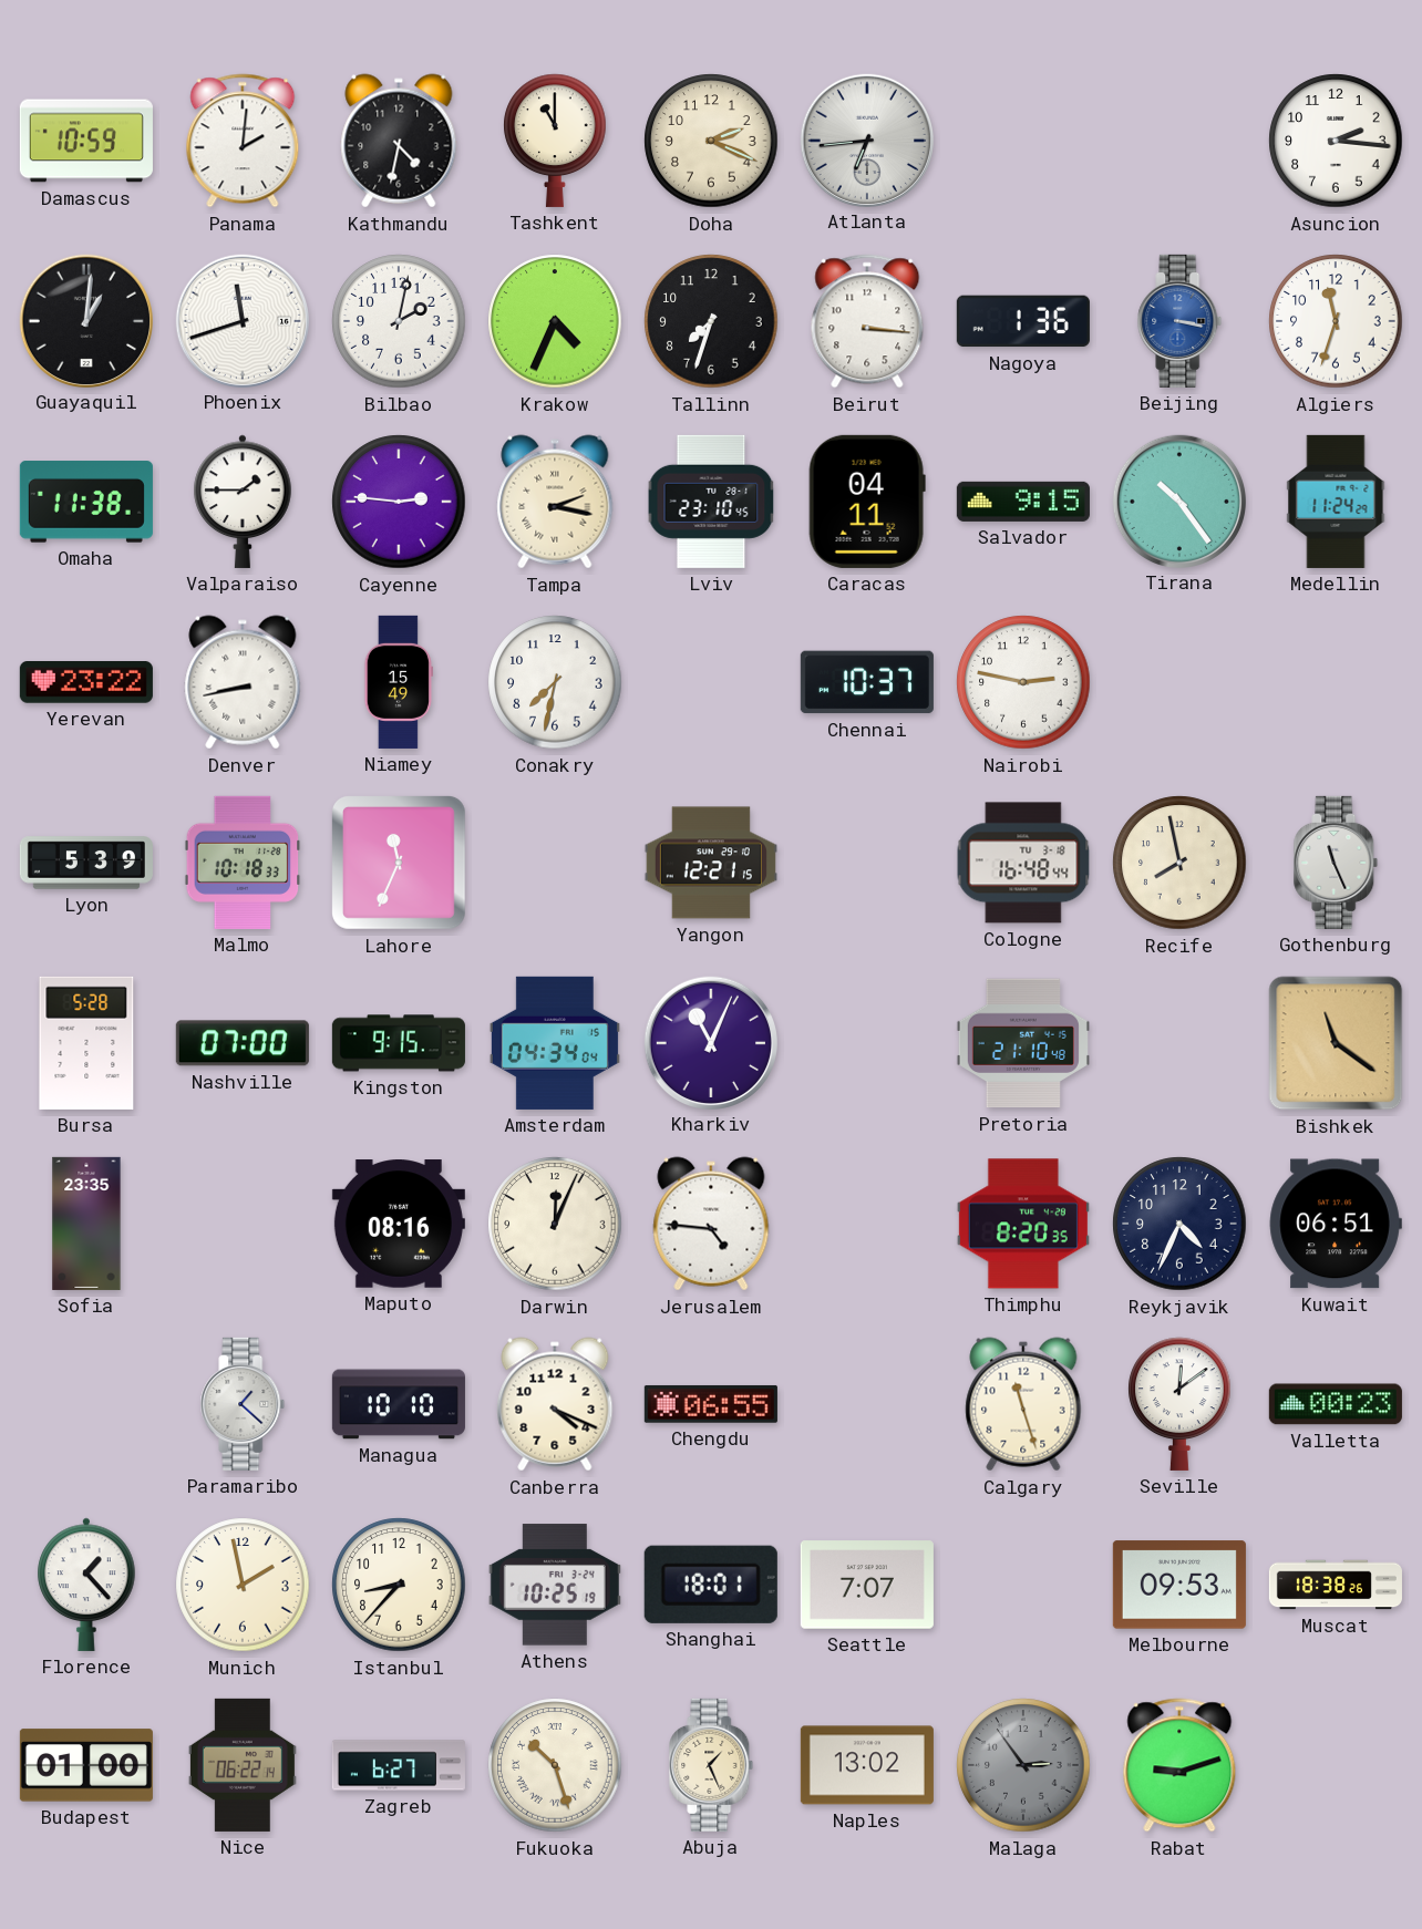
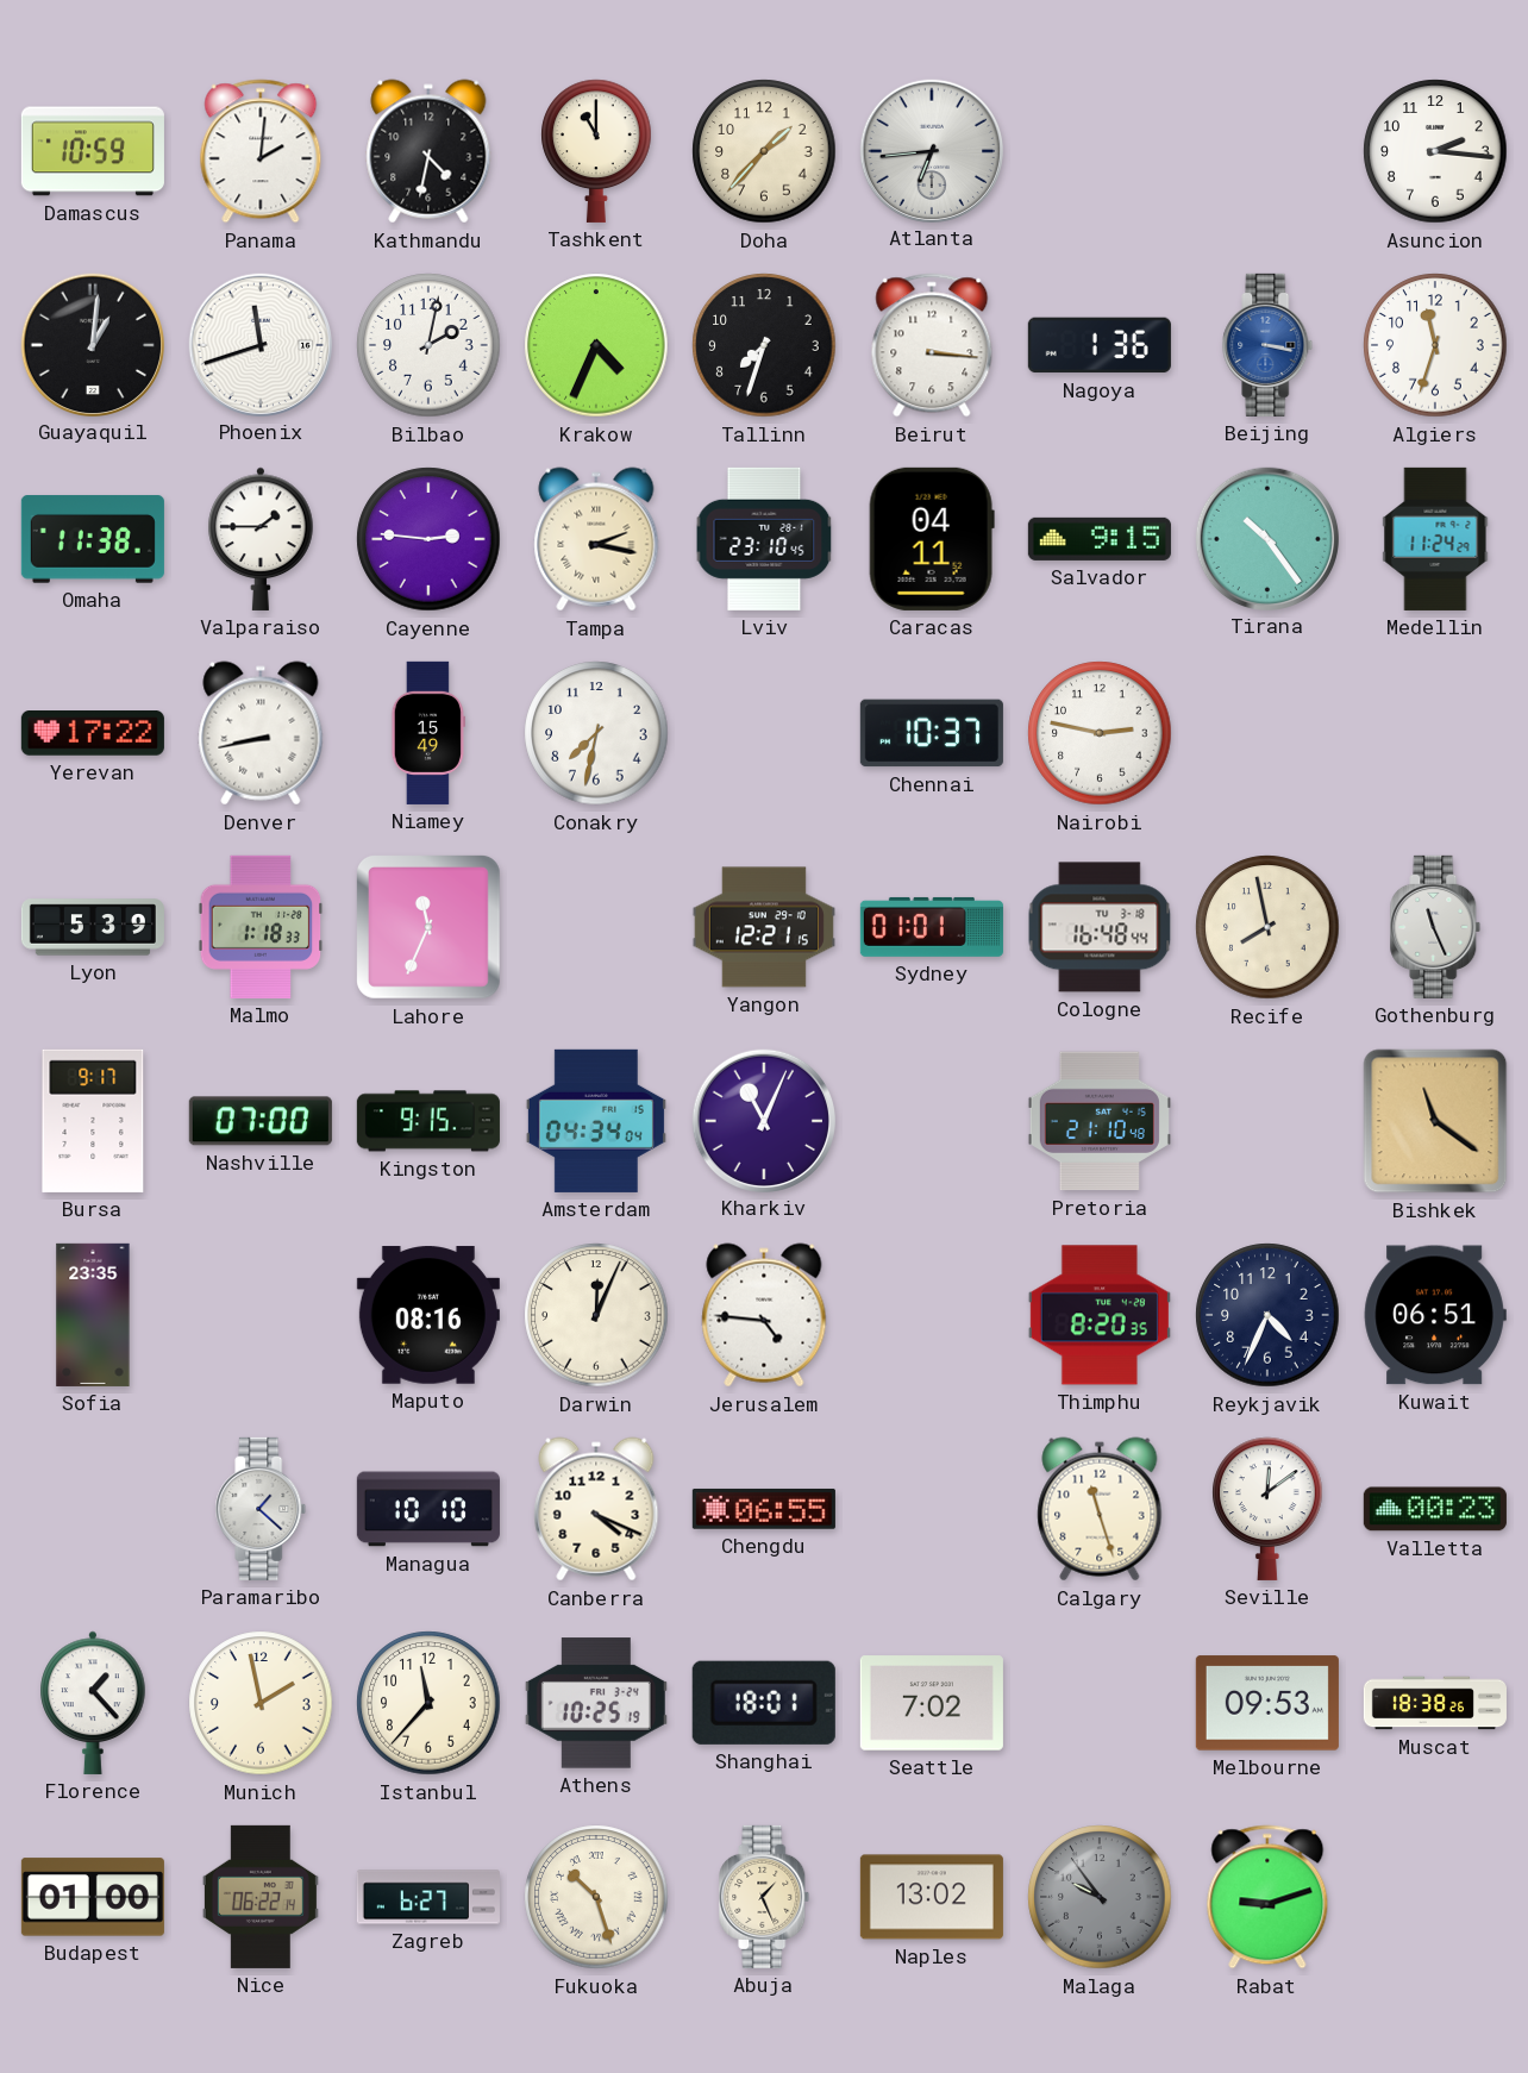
Doha: 2:19 -> 1:37
Yerevan: 23:22 -> 17:22
Malmo: 10:18 -> 1:18
Sydney: none -> 01:01
Bursa: 5:28 -> 9:17
Istanbul: 8:37 -> 11:37
Seattle: 7:07 -> 7:02
Malaga: 2:54 -> 9:54
